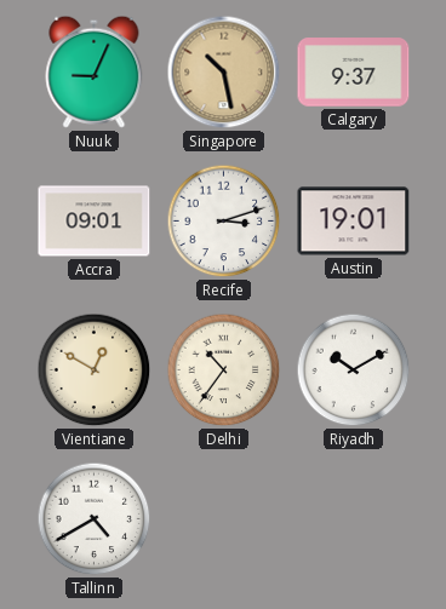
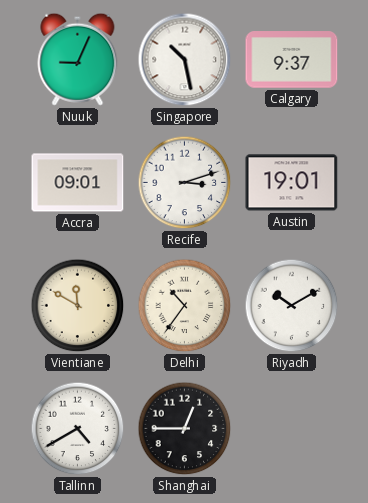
Singapore dial: champagne -> white
Vientiane: 12:50 -> 11:50
Shanghai: none -> 12:45
